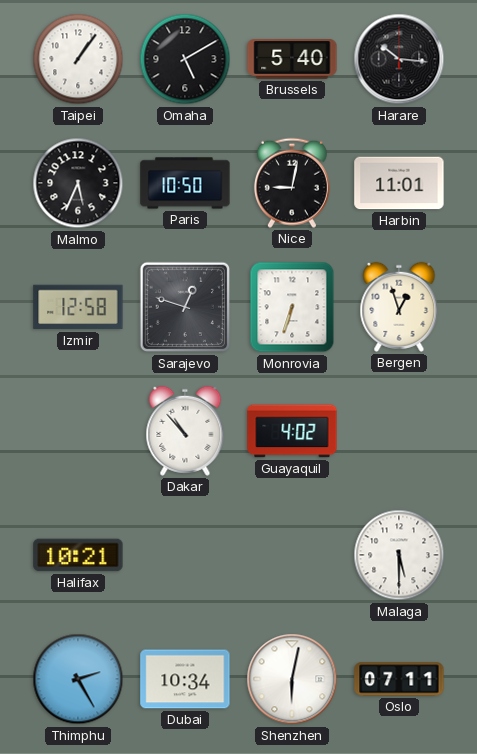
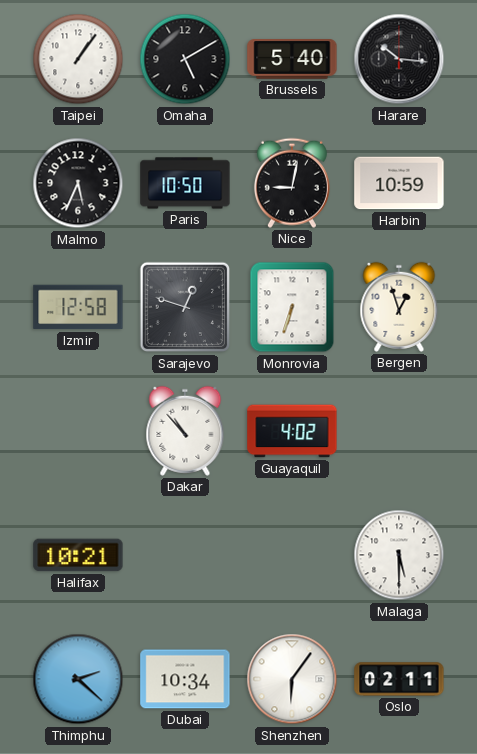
Harbin: 11:01 -> 10:59
Thimphu: 2:25 -> 2:22
Shenzhen: 6:02 -> 6:06
Oslo: 07:11 -> 02:11
